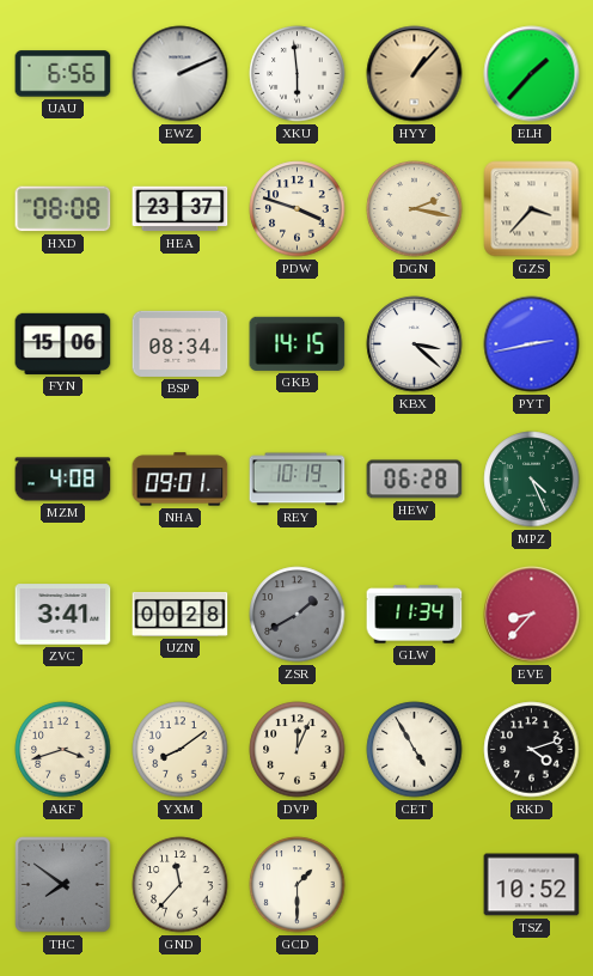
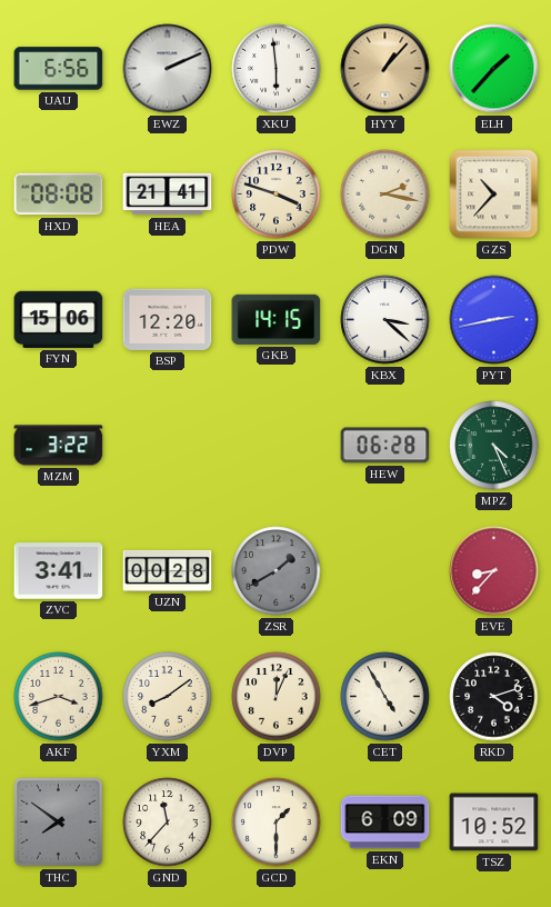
HEA: 23:37 -> 21:41
GZS: 3:37 -> 10:37
BSP: 08:34 -> 12:20
MZM: 4:08 -> 3:22
NHA: 09:01 -> none
REY: 10:19 -> none
GLW: 11:34 -> none
EKN: none -> 6:09
